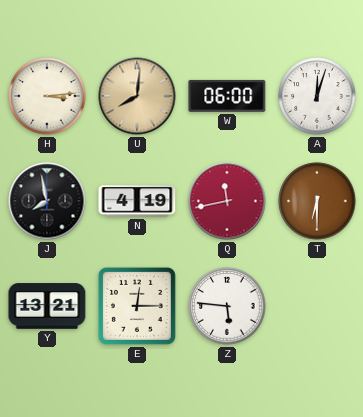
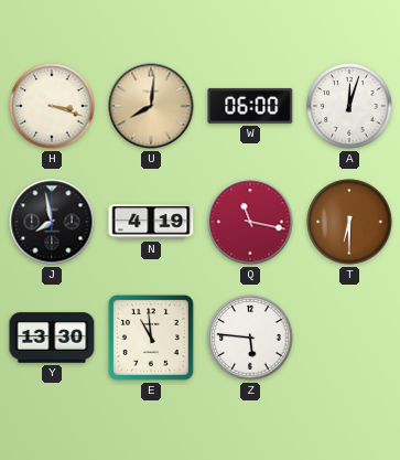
H: 3:14 -> 3:18
Q: 11:43 -> 11:17
Y: 13:21 -> 13:30
E: 12:15 -> 10:59
